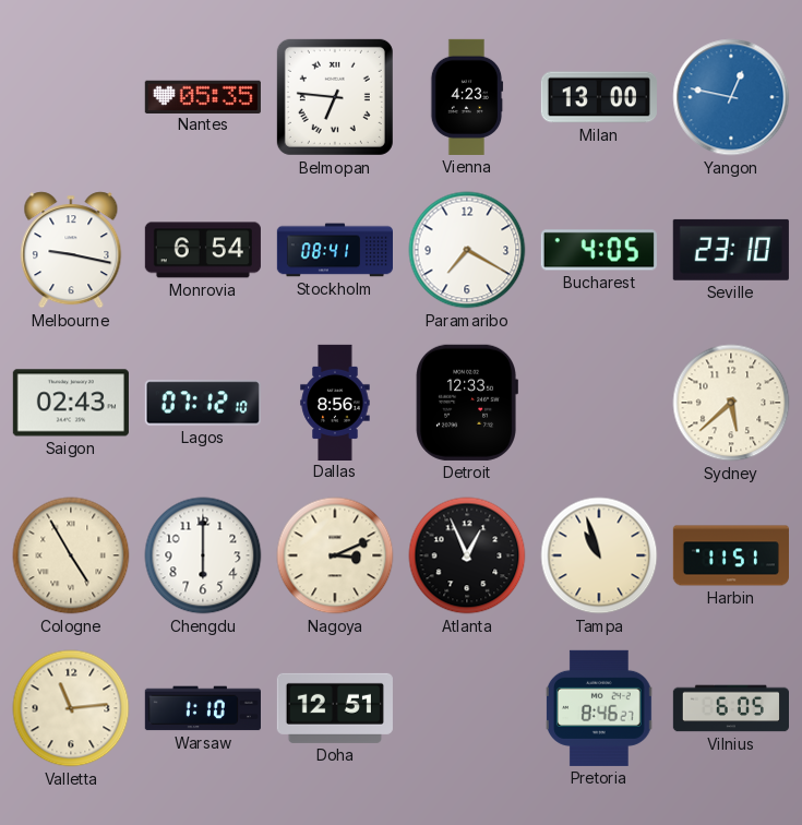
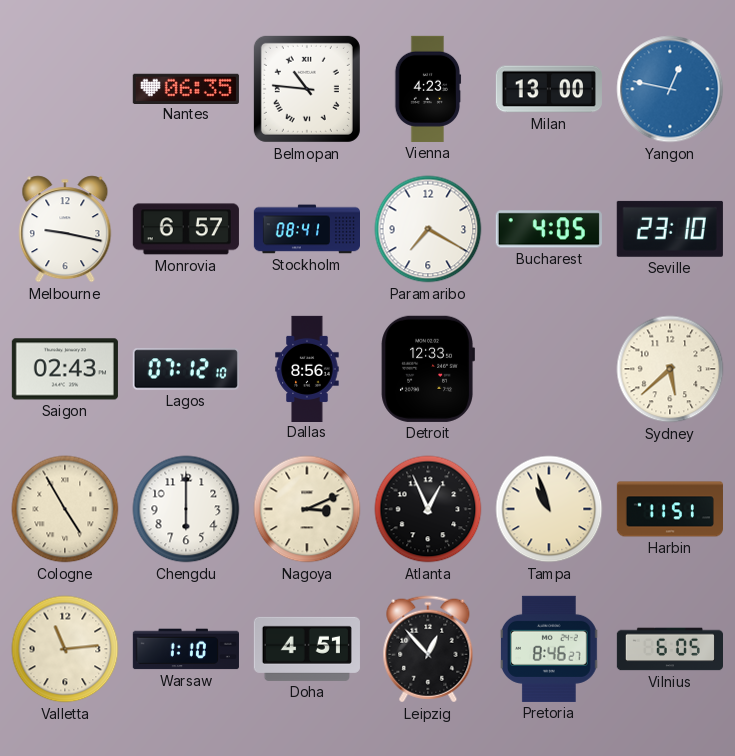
Nantes: 05:35 -> 06:35
Belmopan: 6:46 -> 10:46
Monrovia: 6:54 -> 6:57
Doha: 12:51 -> 4:51
Leipzig: none -> 12:53
